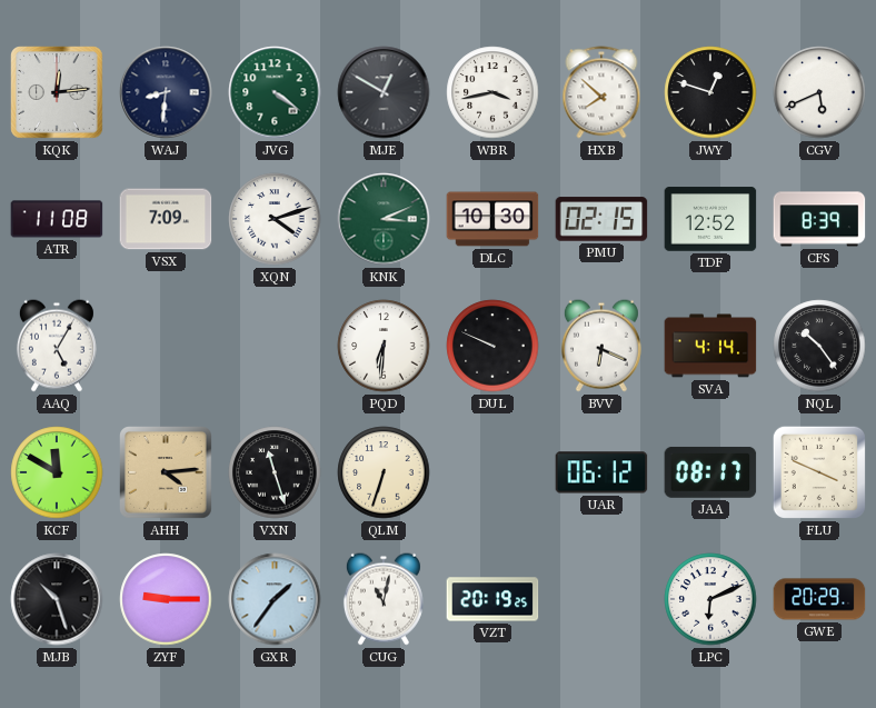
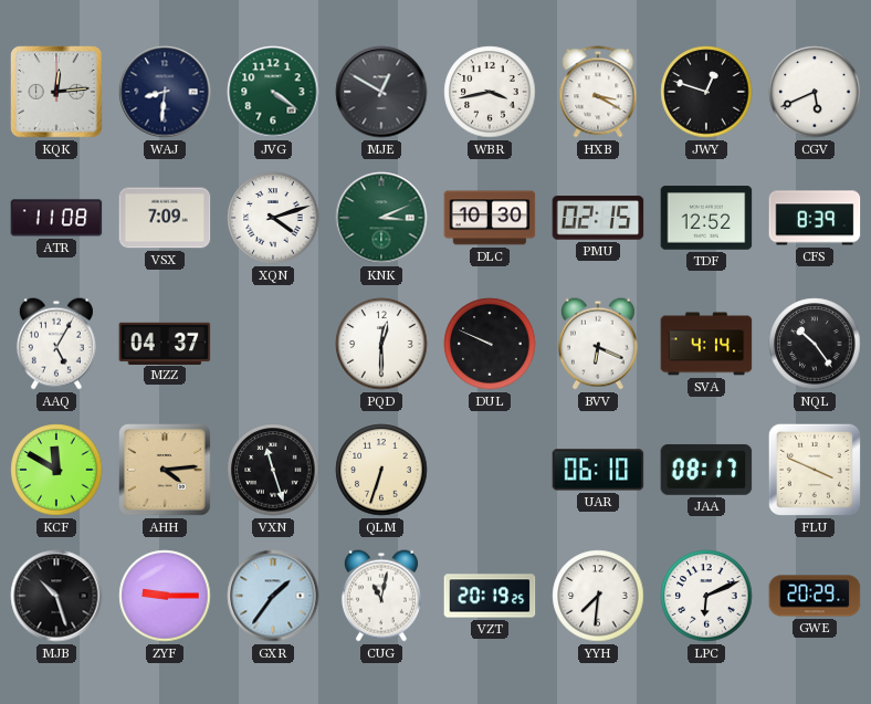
HXB: 7:52 -> 3:20
MZZ: none -> 04:37
PQD: 6:31 -> 12:30
UAR: 06:12 -> 06:10
YYH: none -> 7:31
